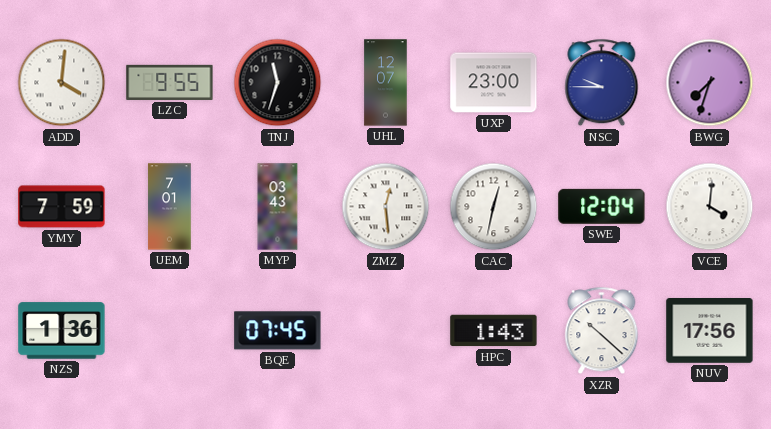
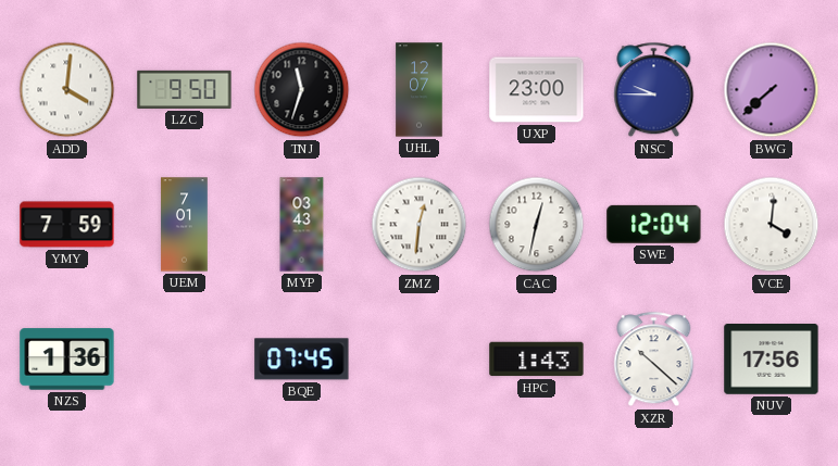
LZC: 9:55 -> 9:50
BWG: 7:33 -> 7:38
ZMZ: 12:29 -> 12:31
